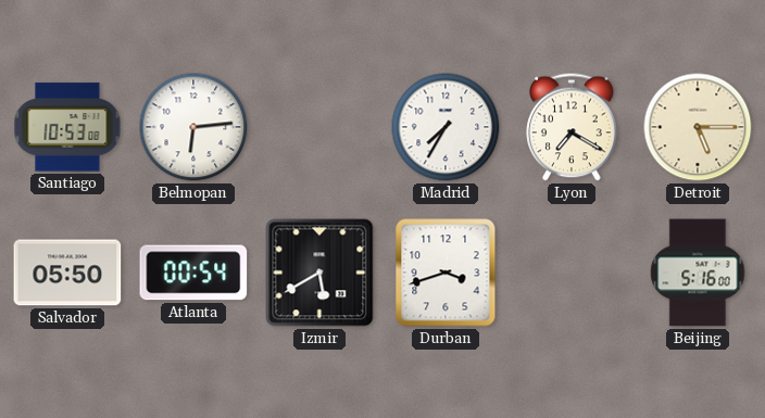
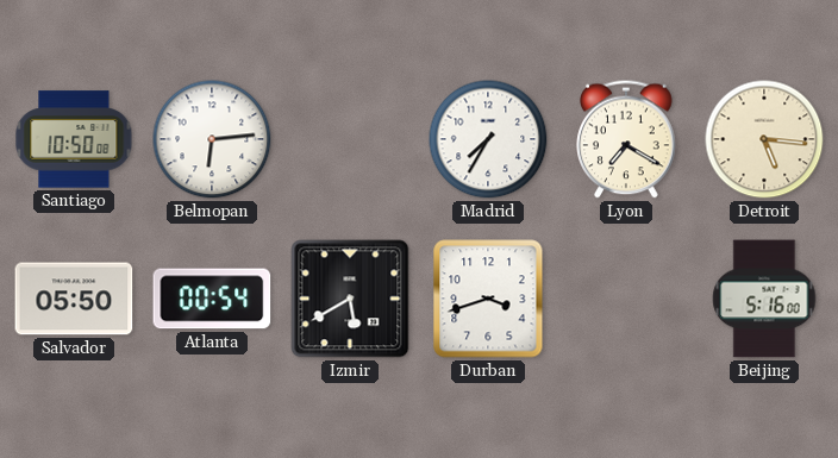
Santiago: 10:53 -> 10:50
Detroit: 5:15 -> 5:16
